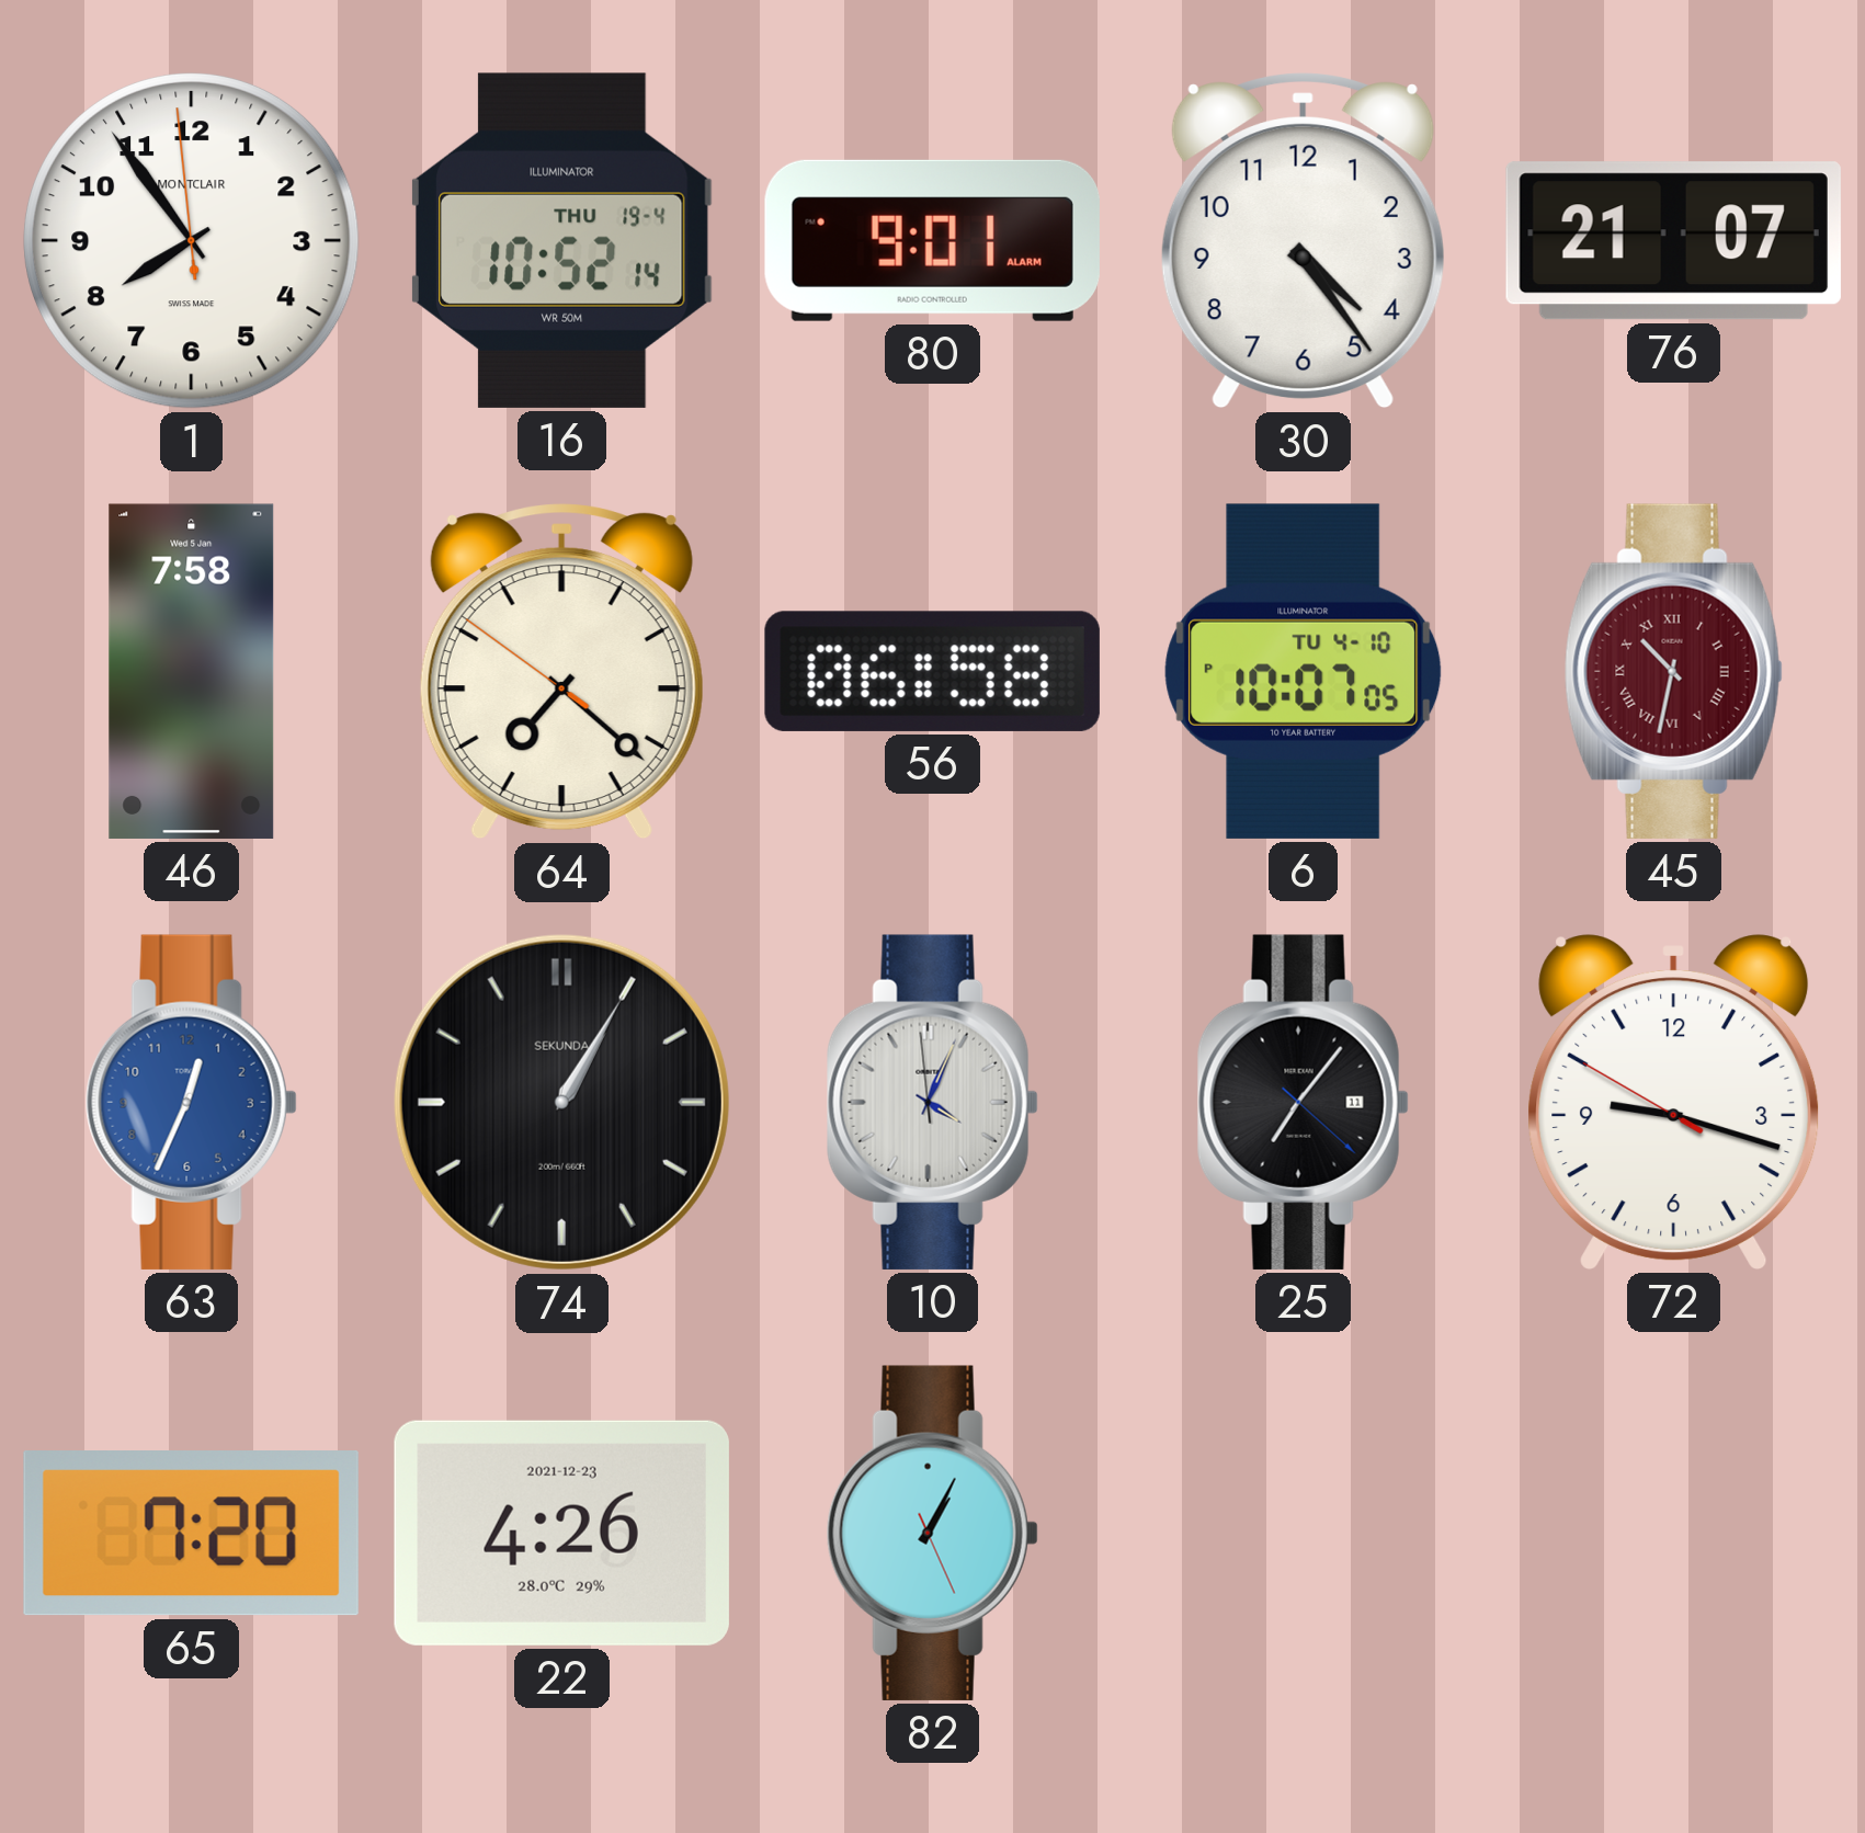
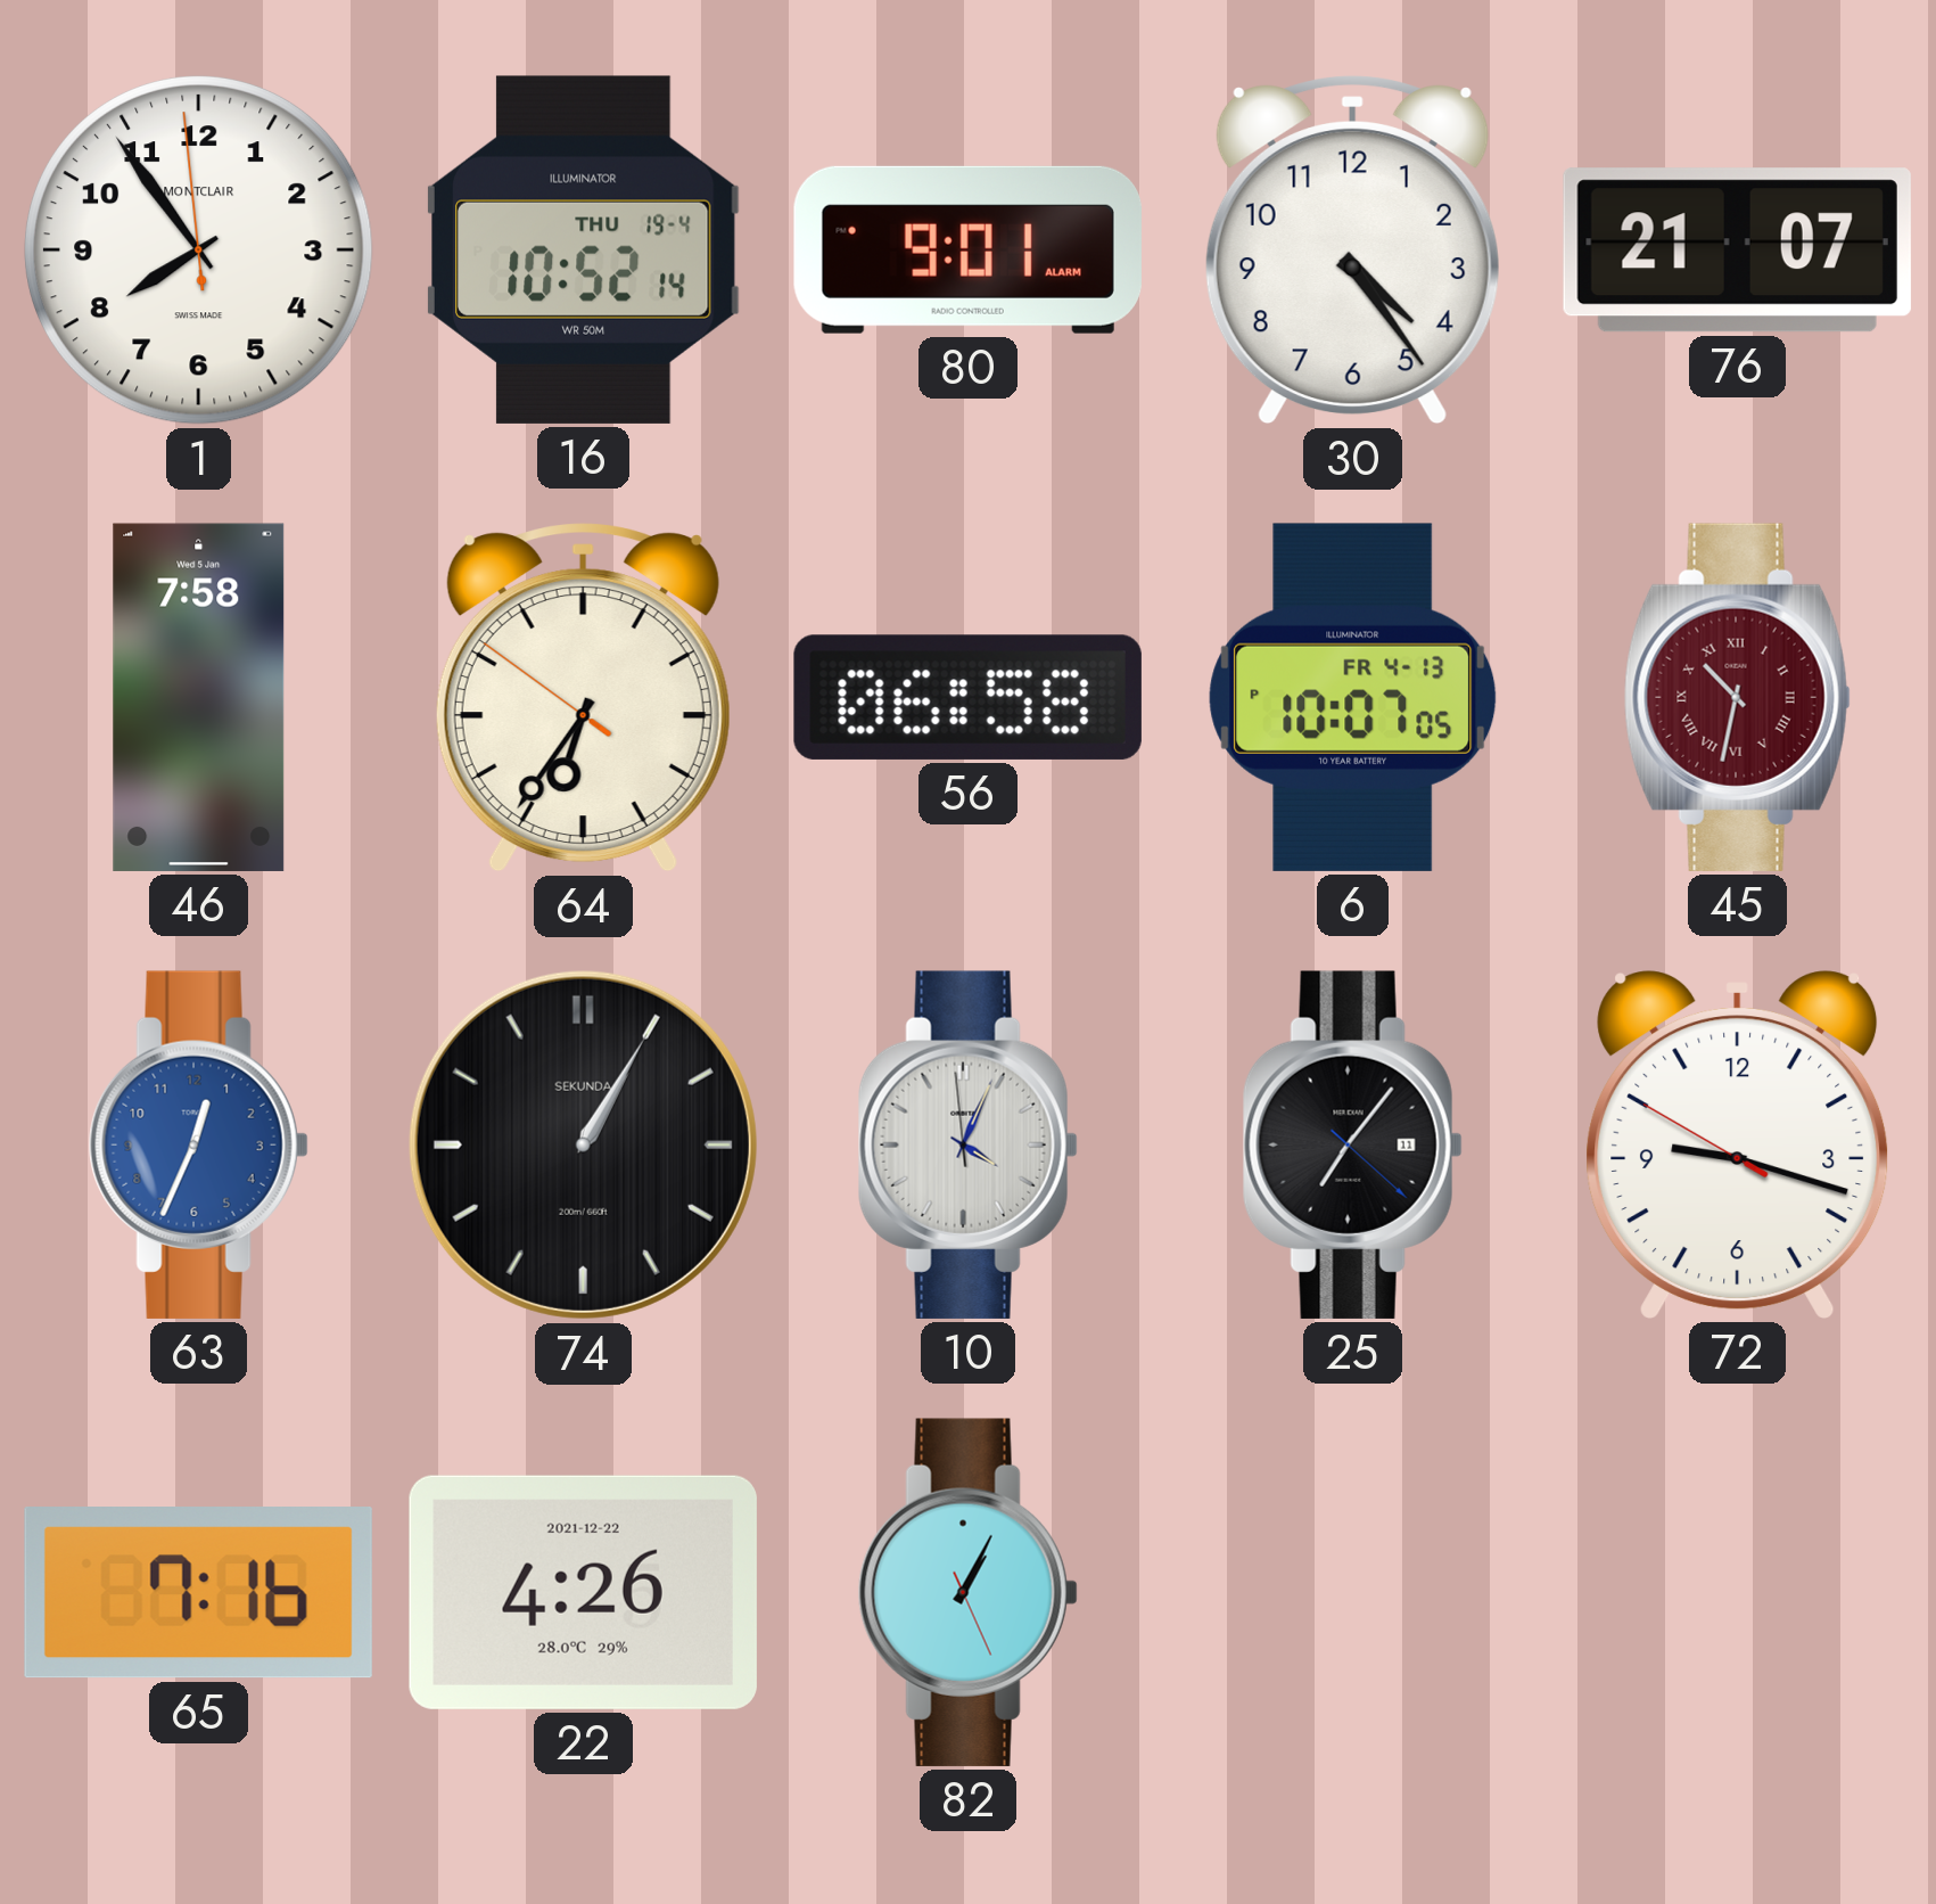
64: 7:21 -> 6:35
6 date: TU 4-10 -> FR 4-13
65: 7:20 -> 7:16
22 date: 2021-12-23 -> 2021-12-22
